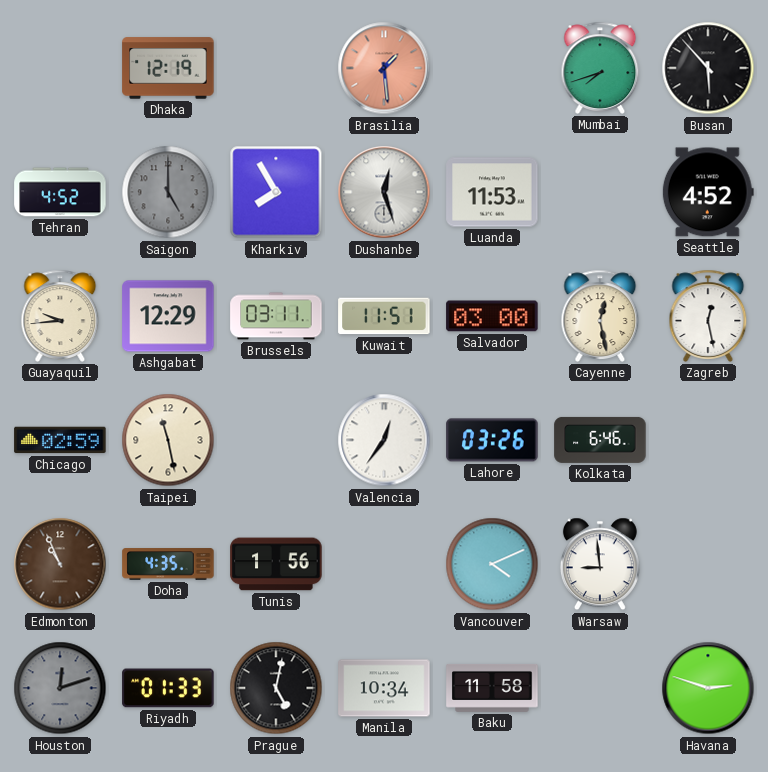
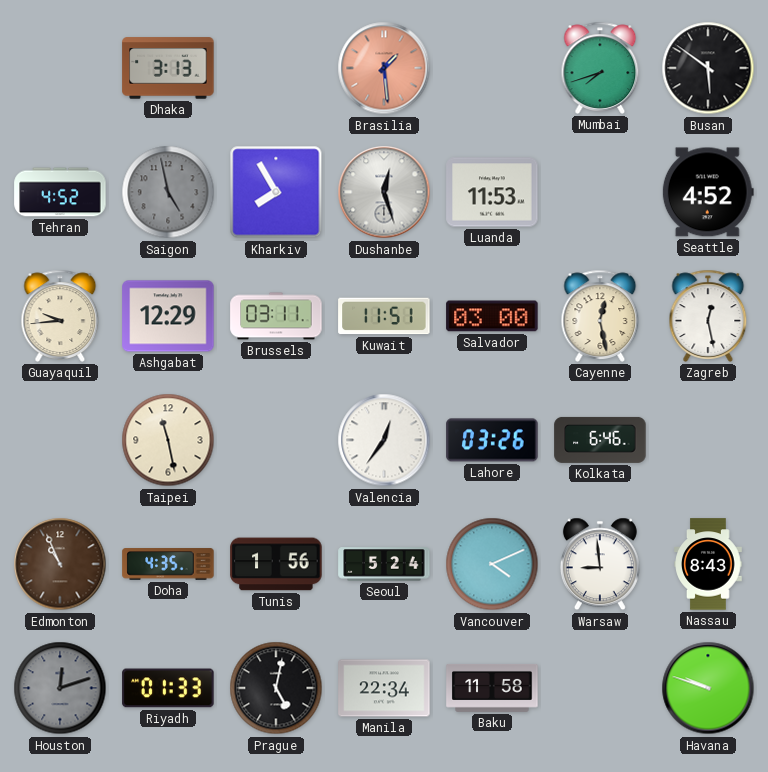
Dhaka: 12:19 -> 3:13
Busan: 5:53 -> 5:51
Saigon: 5:00 -> 4:58
Chicago: 02:59 -> none
Seoul: none -> 5:24
Nassau: none -> 8:43
Manila: 10:34 -> 22:34
Havana: 2:48 -> 9:48
